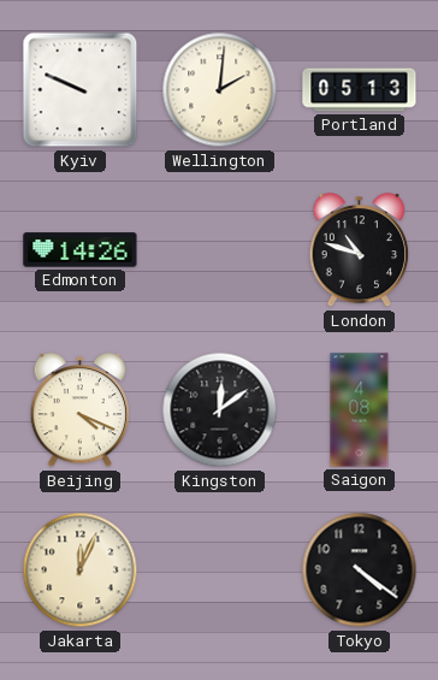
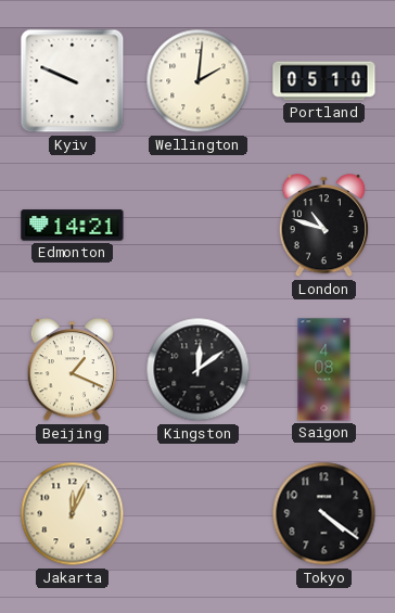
Portland: 05:13 -> 05:10
Edmonton: 14:26 -> 14:21
Beijing: 4:19 -> 1:19
